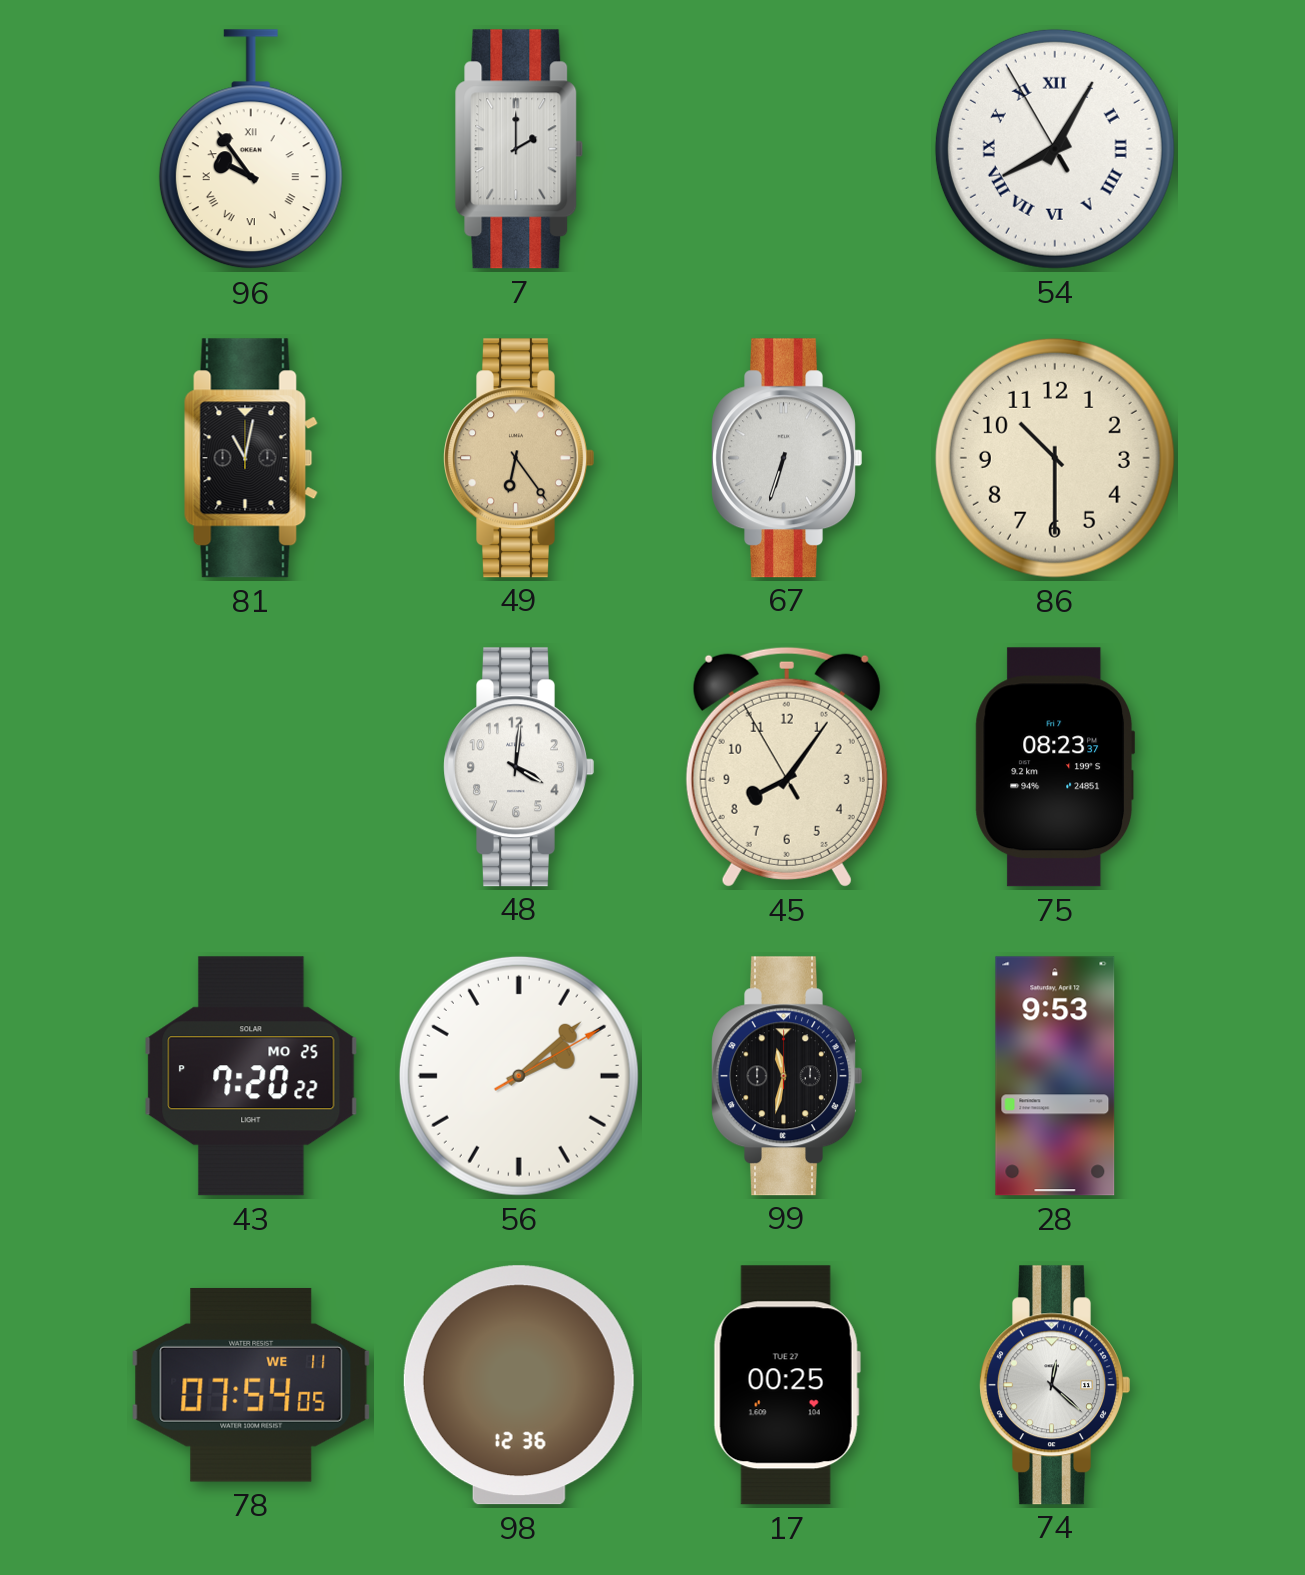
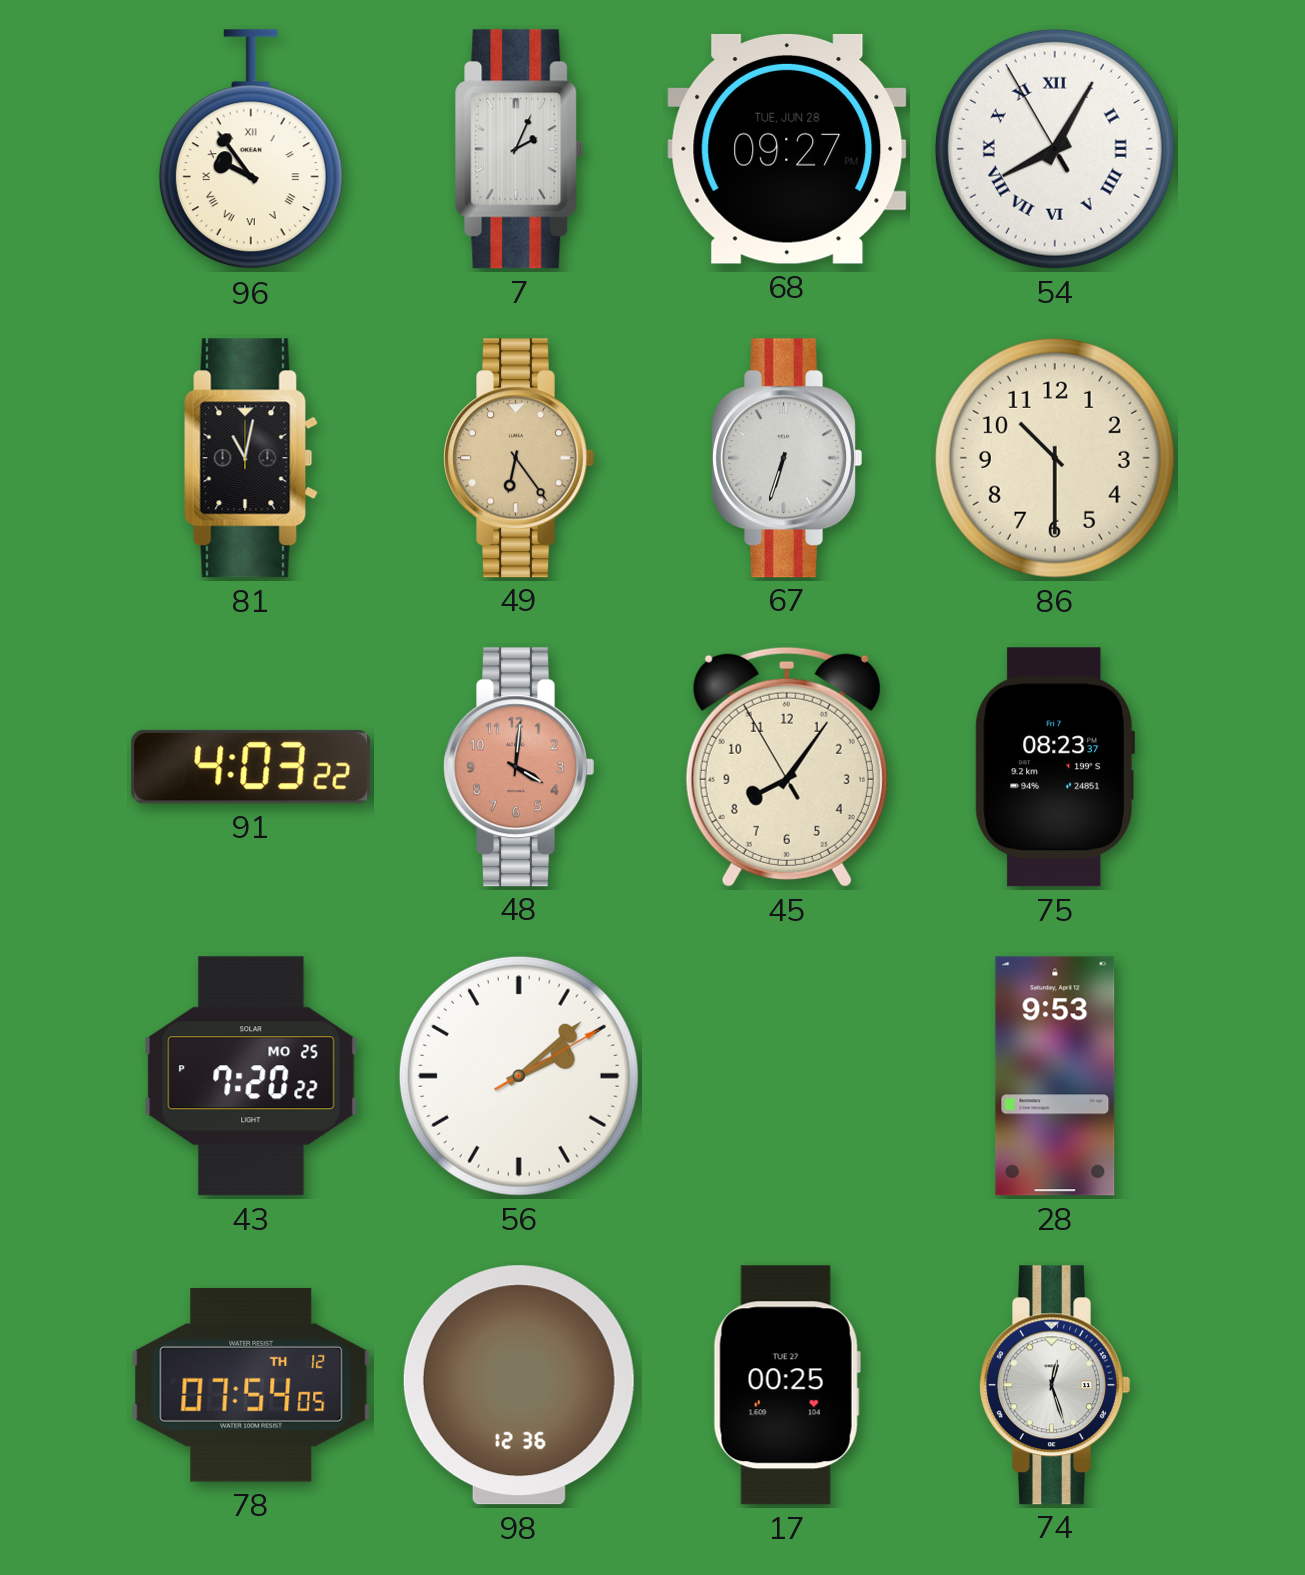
7: 2:00 -> 2:04
68: none -> 09:27
91: none -> 4:03
48 dial: white -> salmon
99: 11:32 -> none
78 date: WE 11 -> TH 12
74: 12:22 -> 12:27
